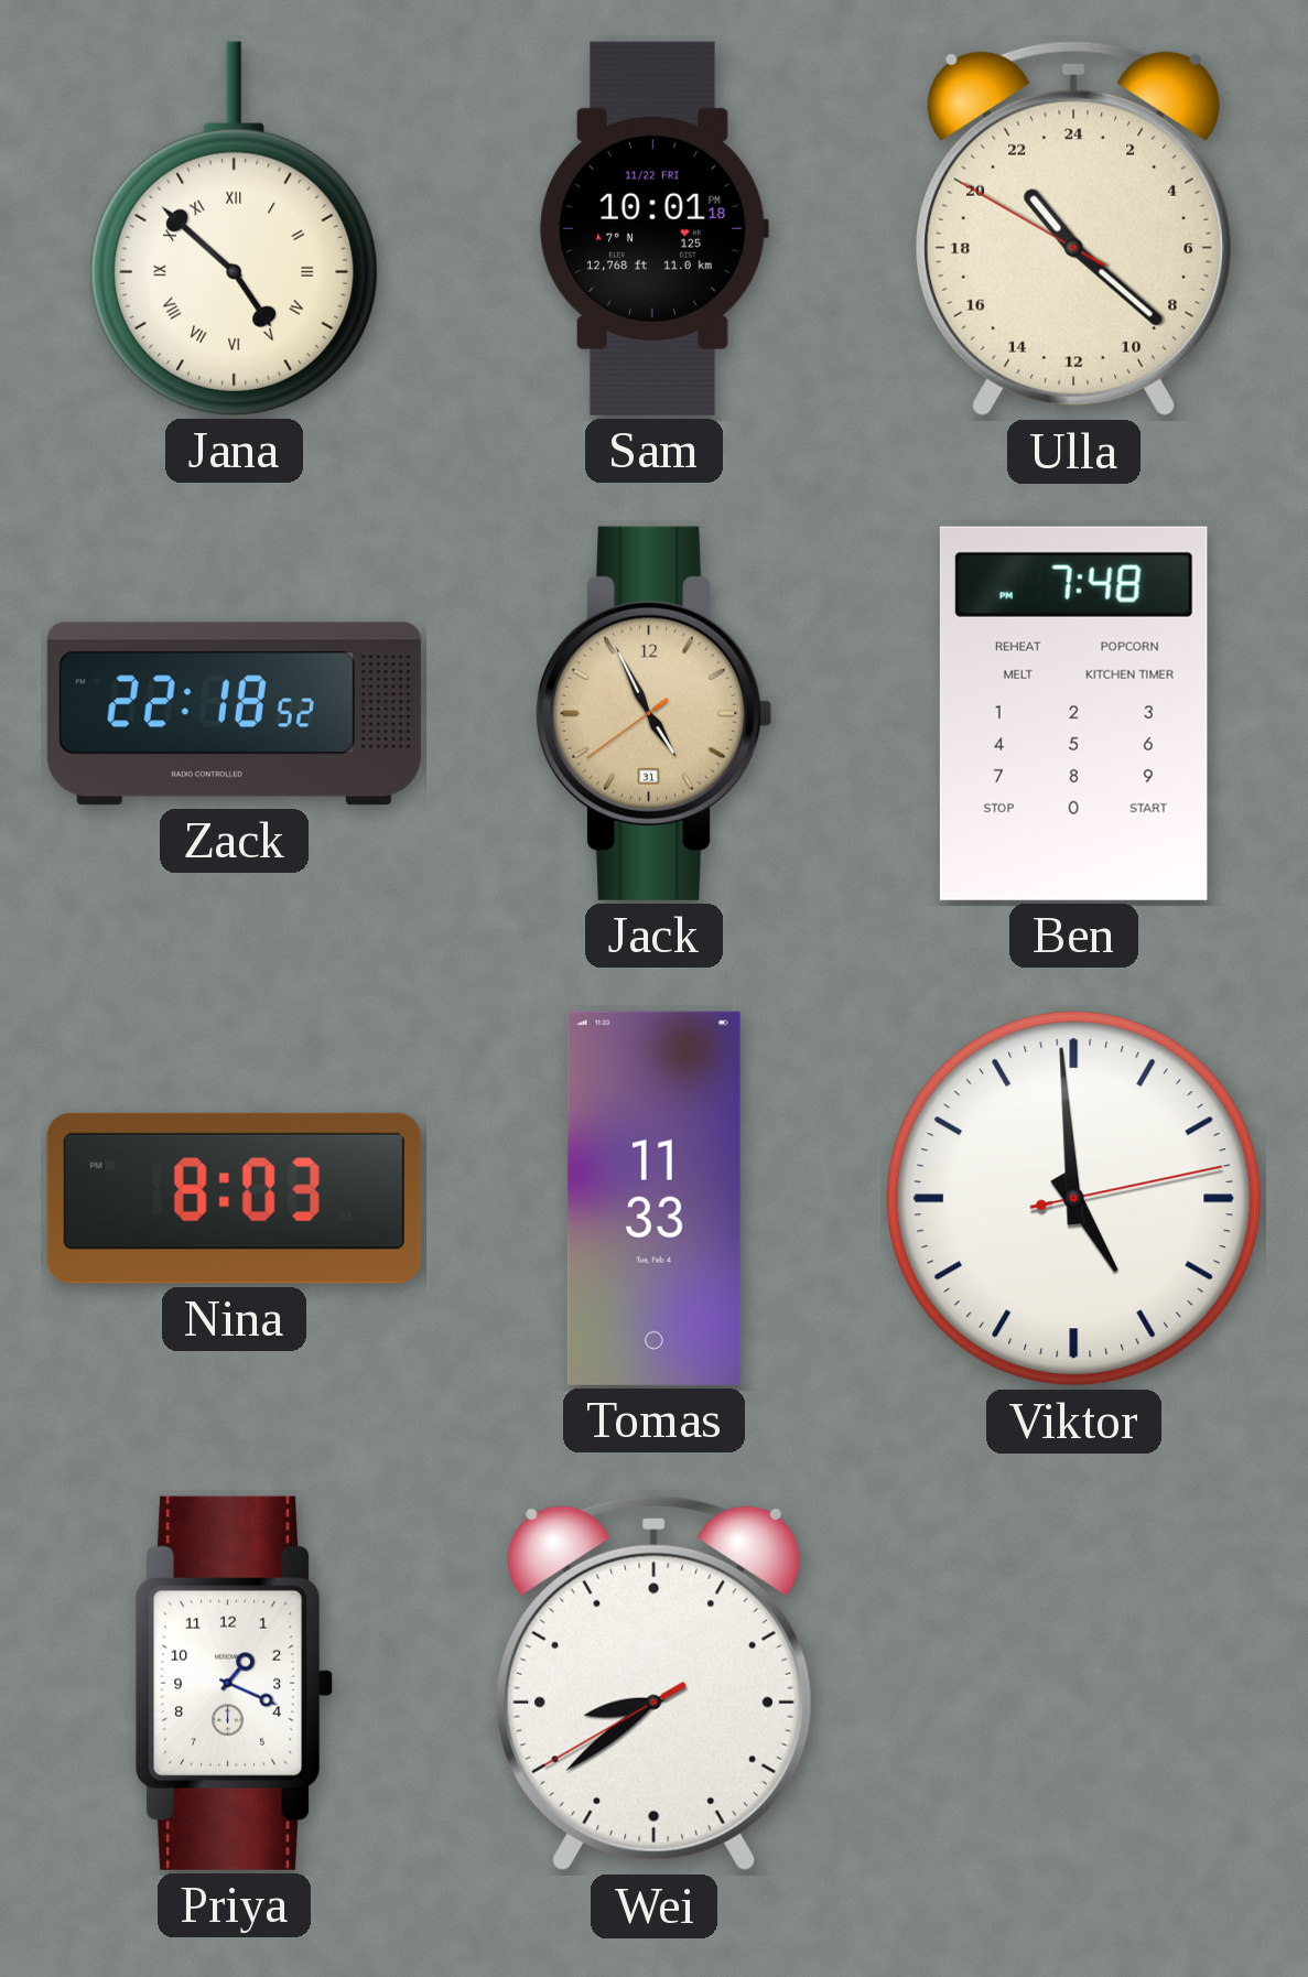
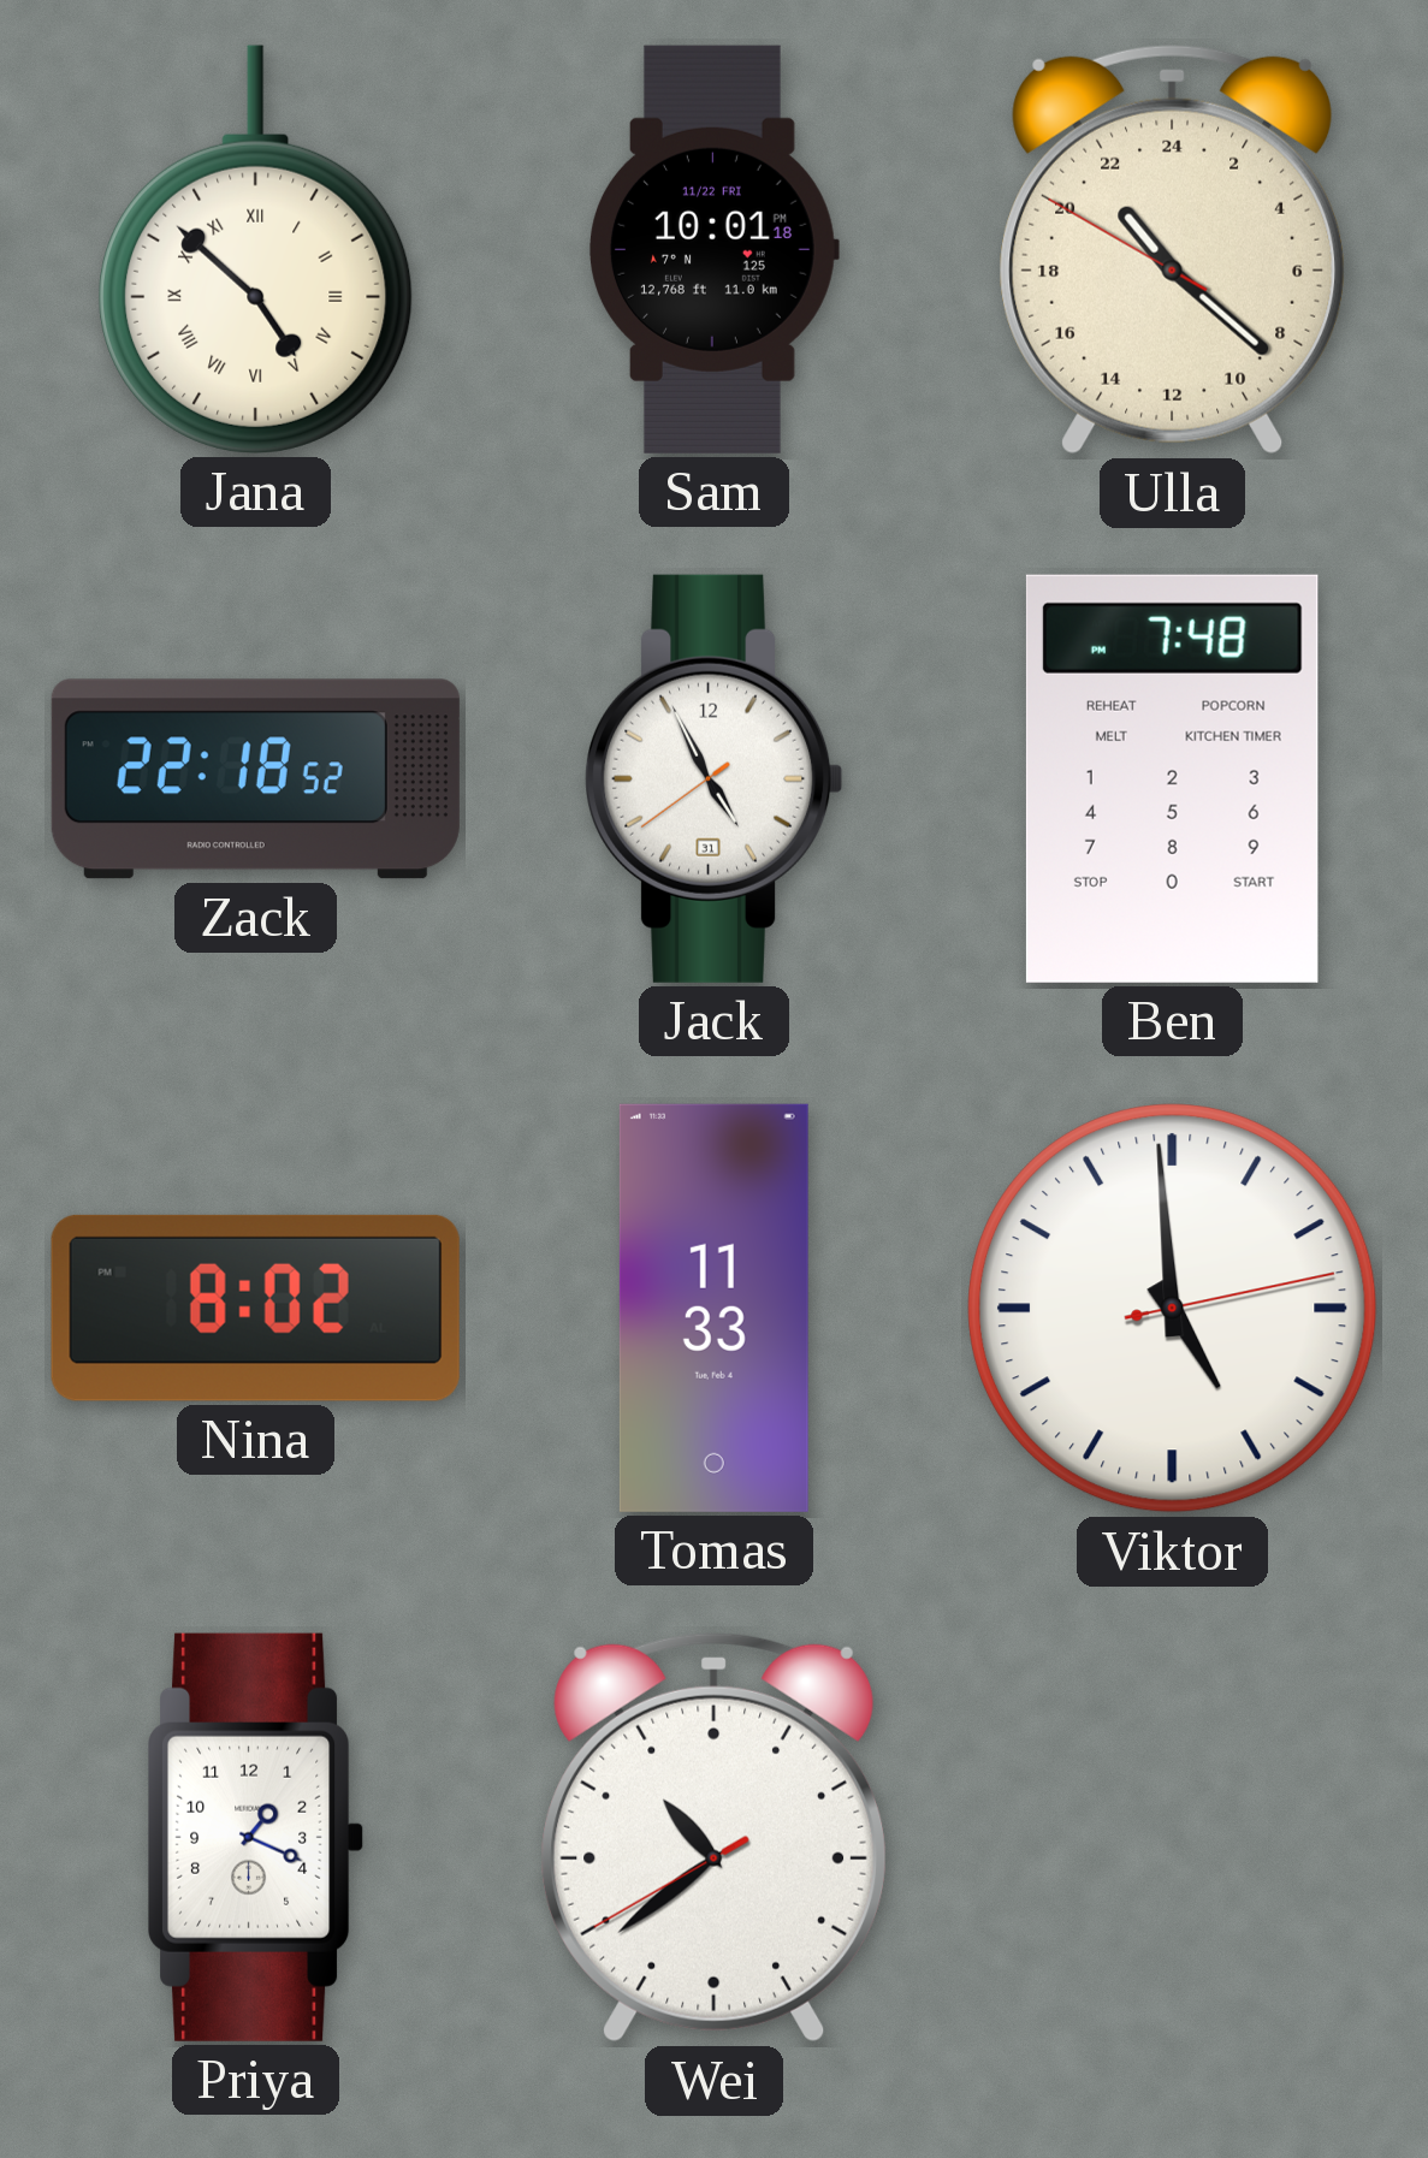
Jack dial: champagne -> white
Nina: 8:03 -> 8:02
Wei: 8:38 -> 10:38
